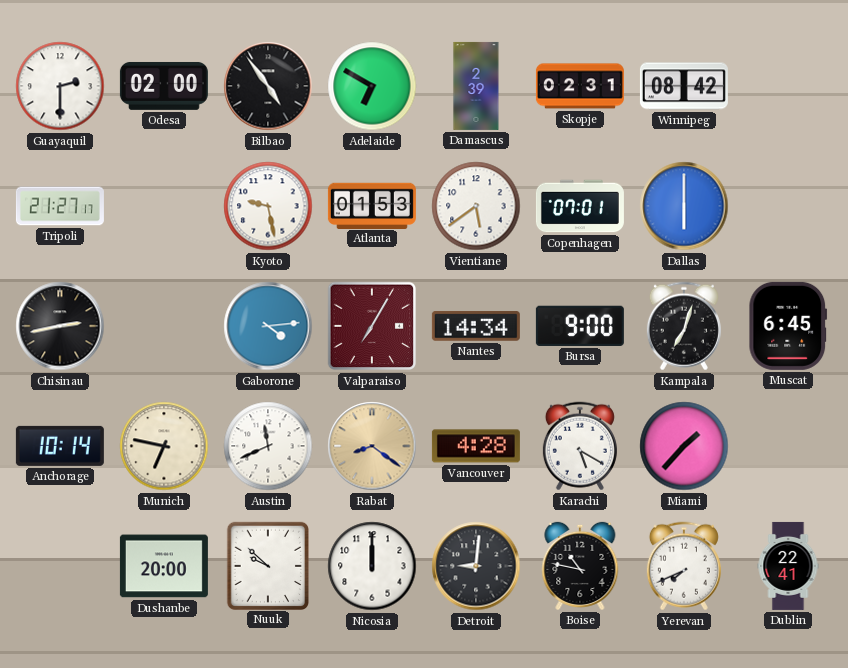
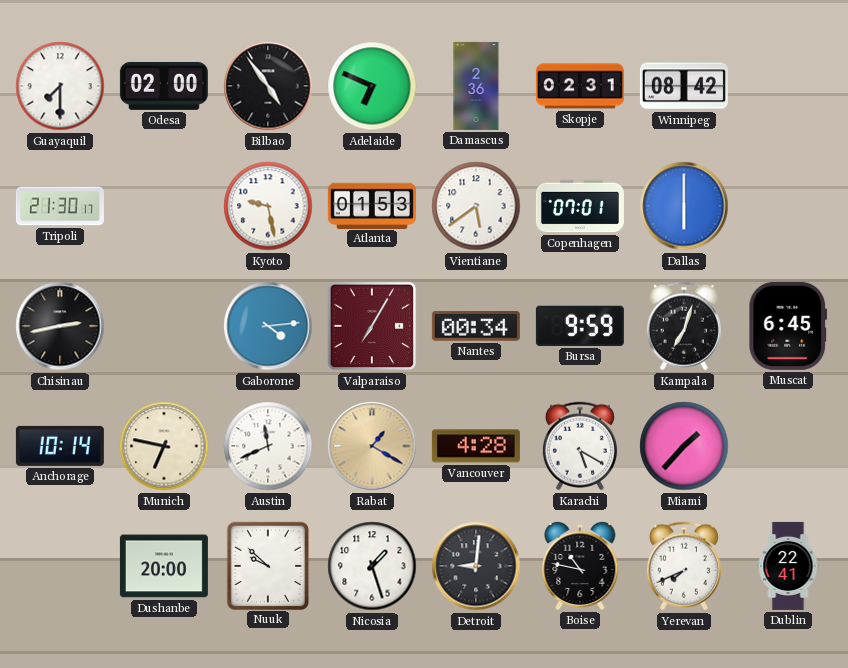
Guayaquil: 2:30 -> 7:30
Adelaide: 6:50 -> 6:49
Damascus: 2:39 -> 2:36
Tripoli: 21:27 -> 21:30
Nantes: 14:34 -> 00:34
Bursa: 9:00 -> 9:59
Rabat: 8:21 -> 1:20
Nicosia: 12:00 -> 1:27
